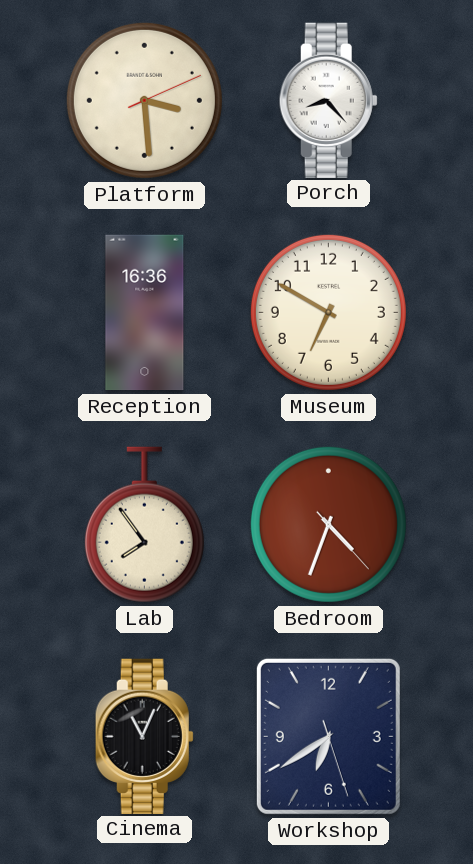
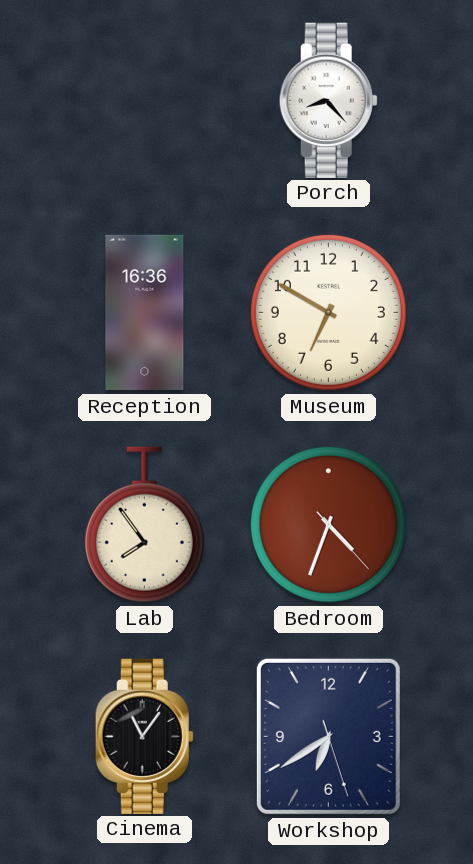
Platform: 3:29 -> none
Cinema: 11:04 -> 11:06
